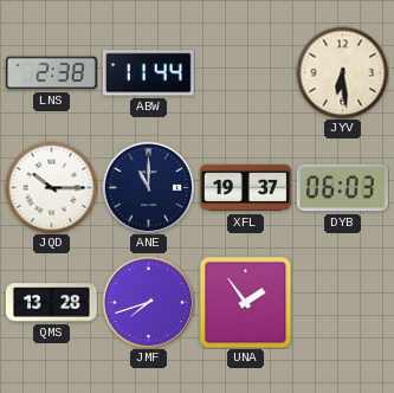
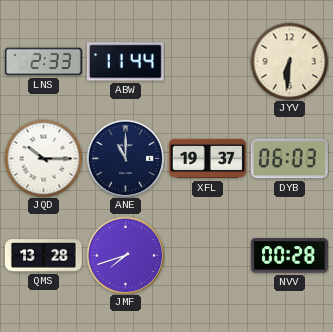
LNS: 2:38 -> 2:33
JYV: 6:29 -> 6:31
UNA: 1:54 -> none
NVV: none -> 00:28
